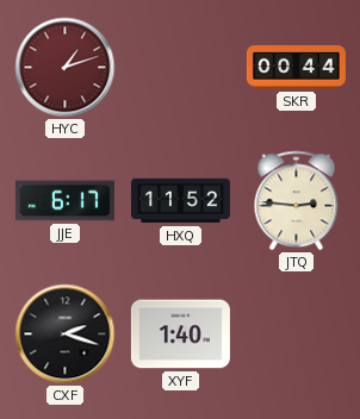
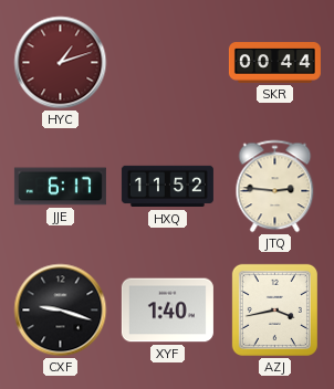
CXF: 2:18 -> 9:18
AZJ: none -> 3:43
